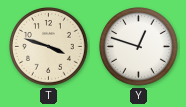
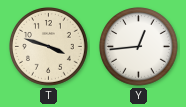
Y: 12:48 -> 12:44
